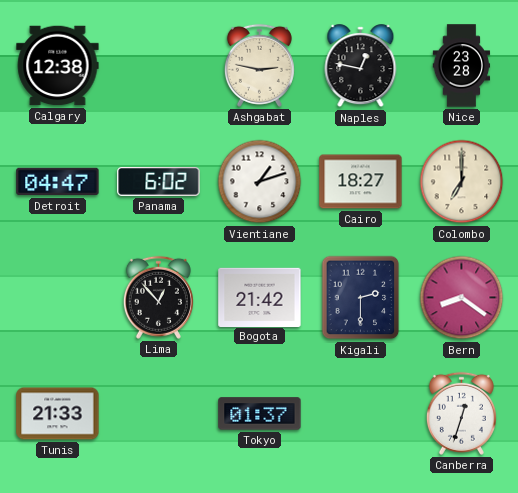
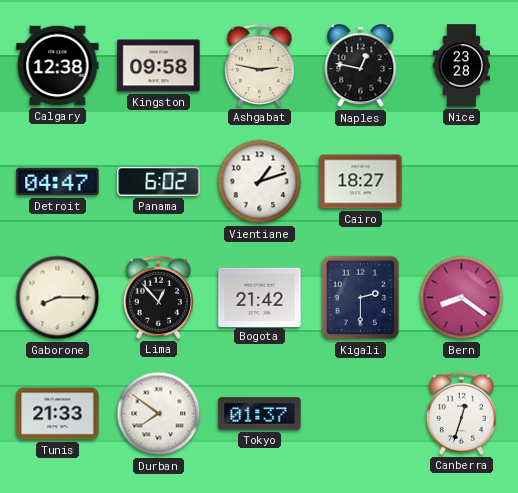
Kingston: none -> 09:58
Colombo: 7:00 -> none
Gaborone: none -> 8:15
Durban: none -> 7:51
